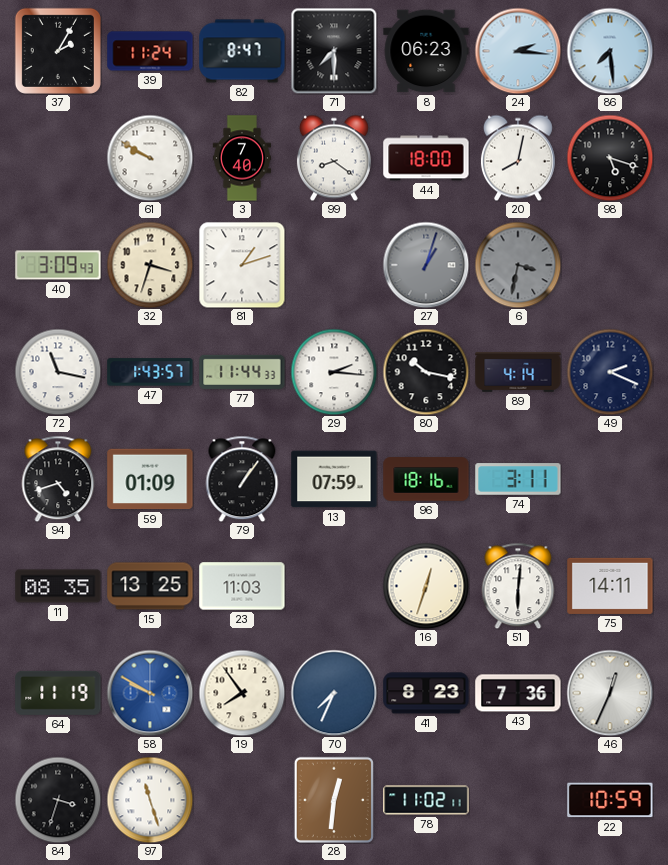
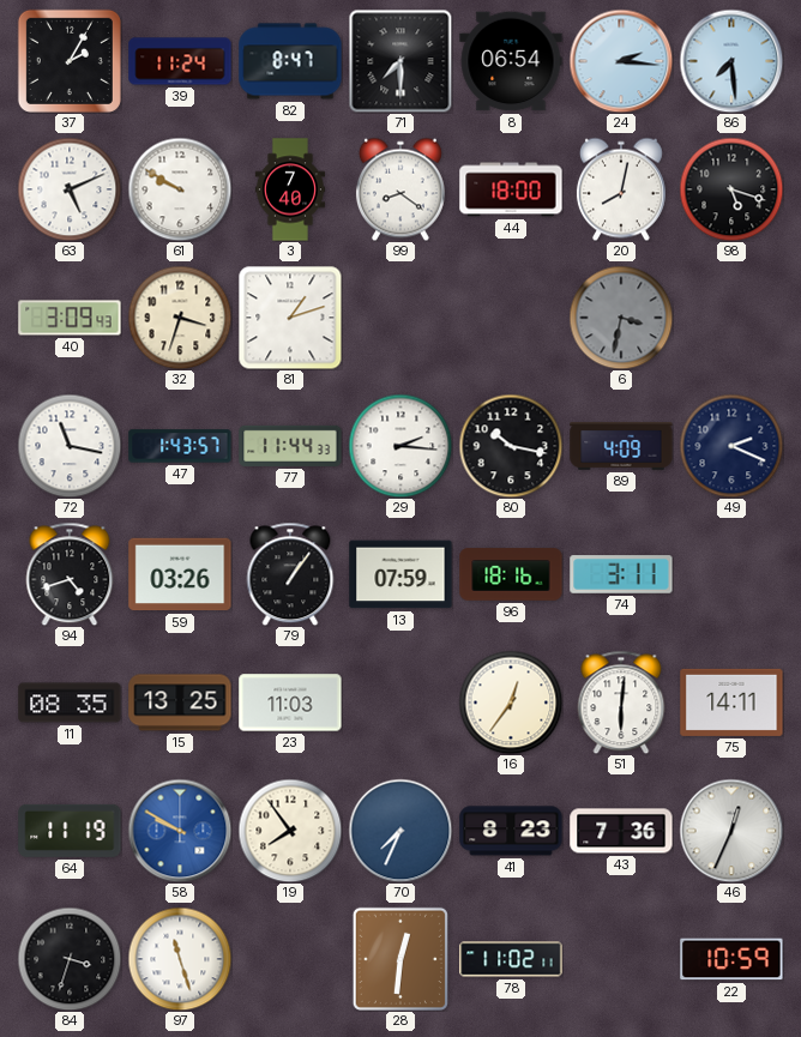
8: 06:23 -> 06:54
63: none -> 5:11
27: 1:03 -> none
89: 4:14 -> 4:09
59: 01:09 -> 03:26
16: 12:33 -> 12:36
